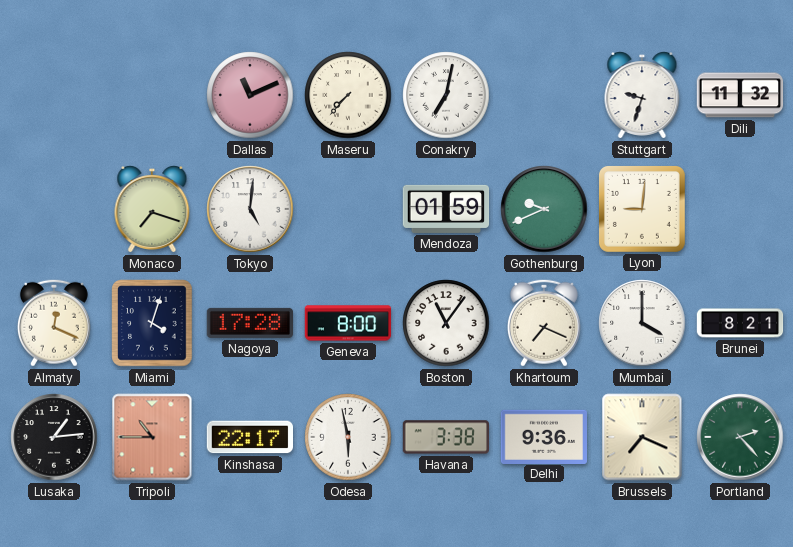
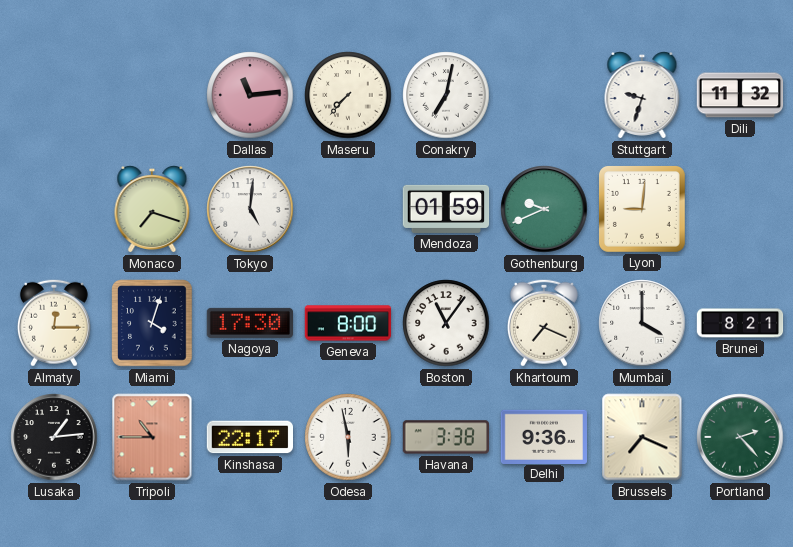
Dallas: 11:11 -> 11:14
Almaty: 12:19 -> 12:15
Nagoya: 17:28 -> 17:30
